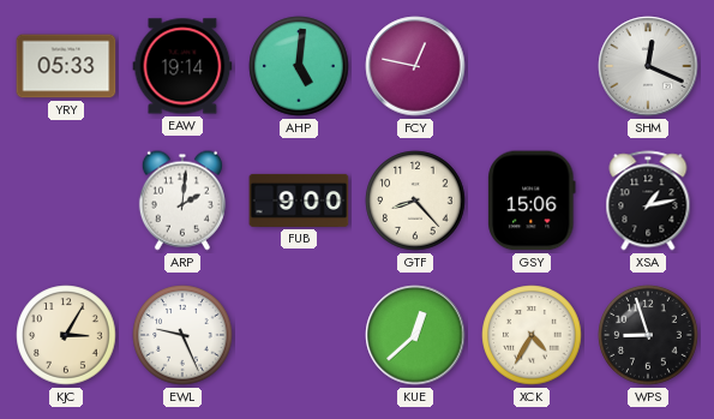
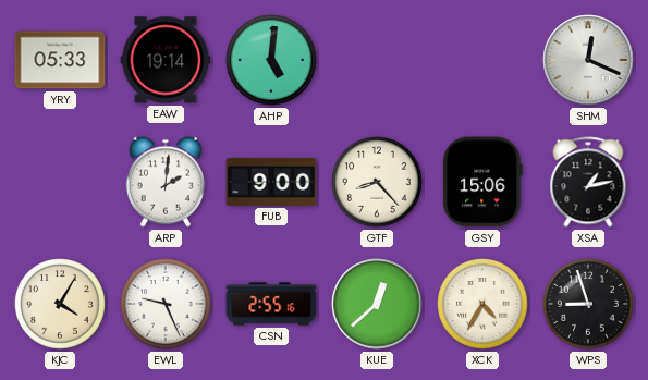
FCY: 12:47 -> none
KJC: 3:05 -> 4:05
CSN: none -> 2:55
